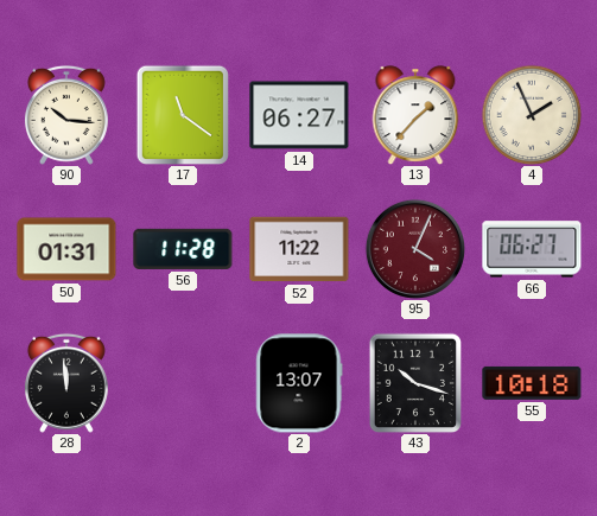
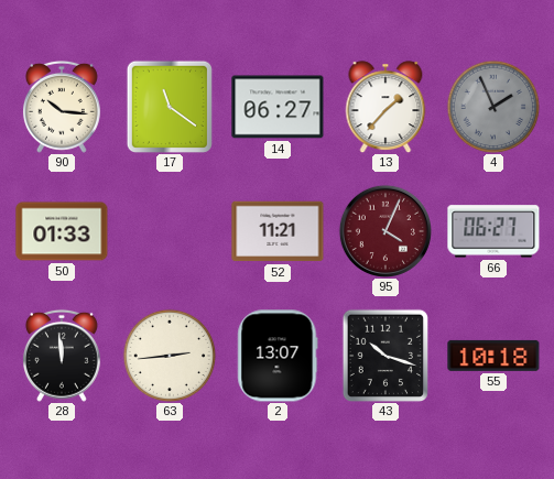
4 dial: cream -> grey
50: 01:31 -> 01:33
56: 11:28 -> none
52: 11:22 -> 11:21
63: none -> 2:44
